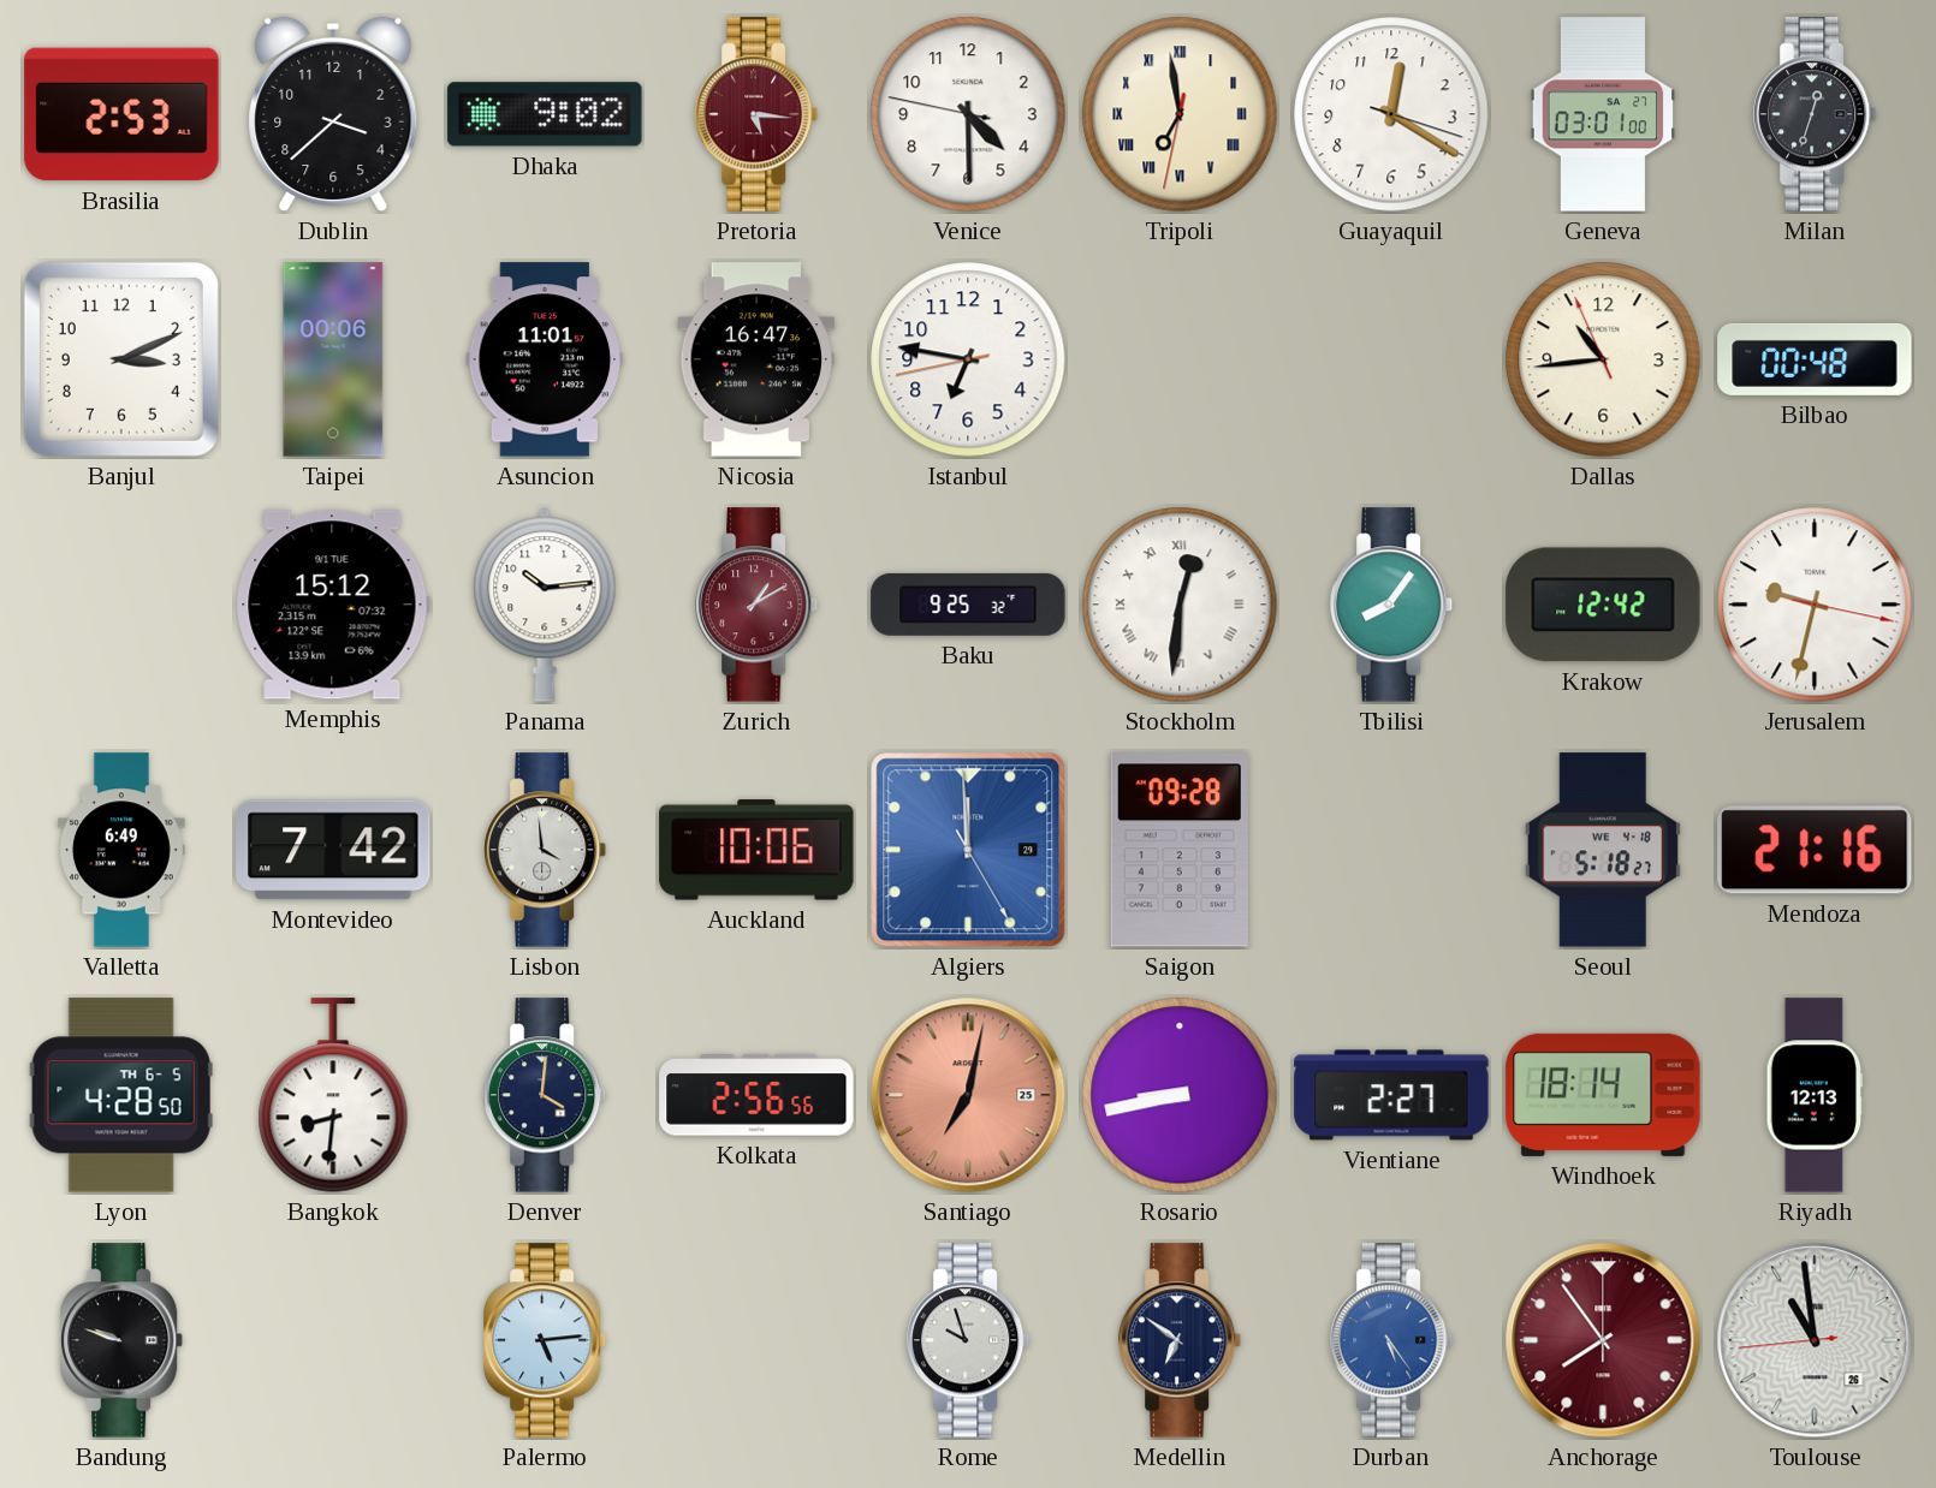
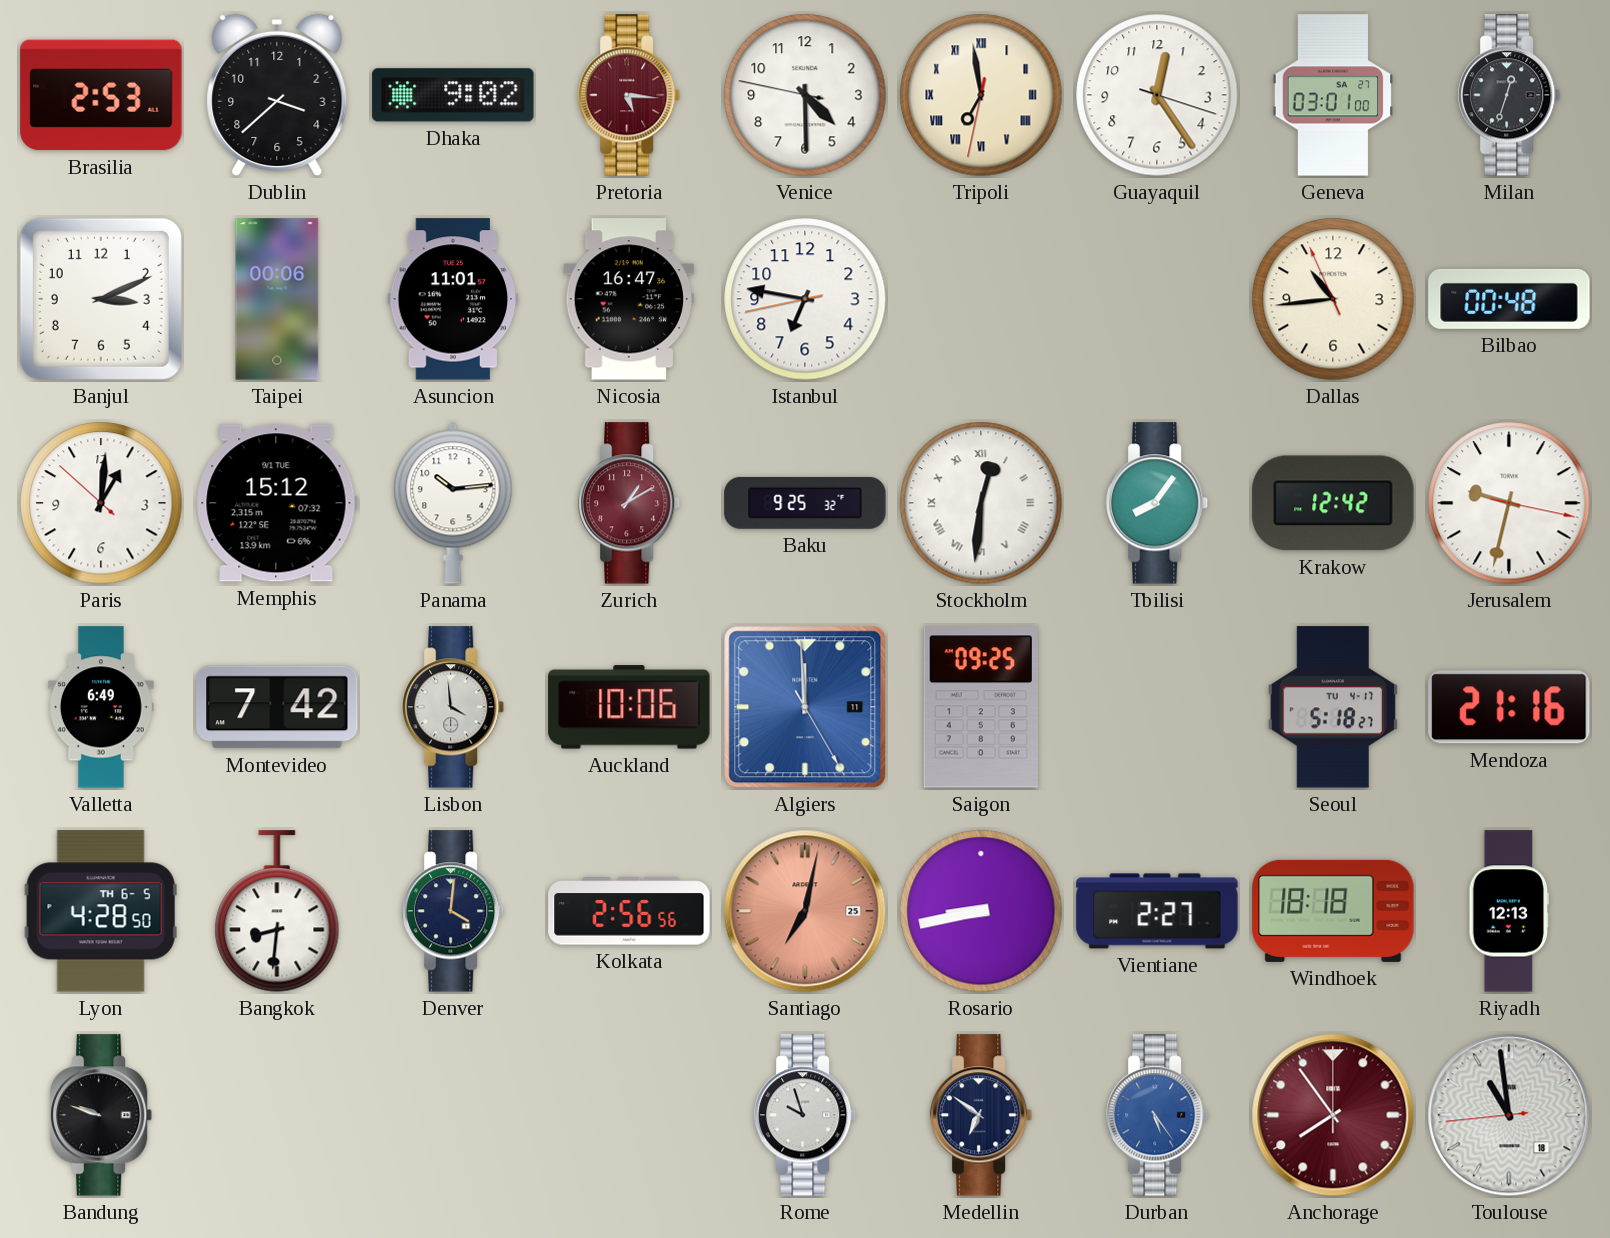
Guayaquil: 12:20 -> 12:24
Paris: none -> 1:00
Algiers date: 29 -> 11
Saigon: 09:28 -> 09:25
Seoul date: WE 4-18 -> TU 4-17
Windhoek: 18:14 -> 18:18
Palermo: 5:14 -> none
Toulouse date: 26 -> 18
